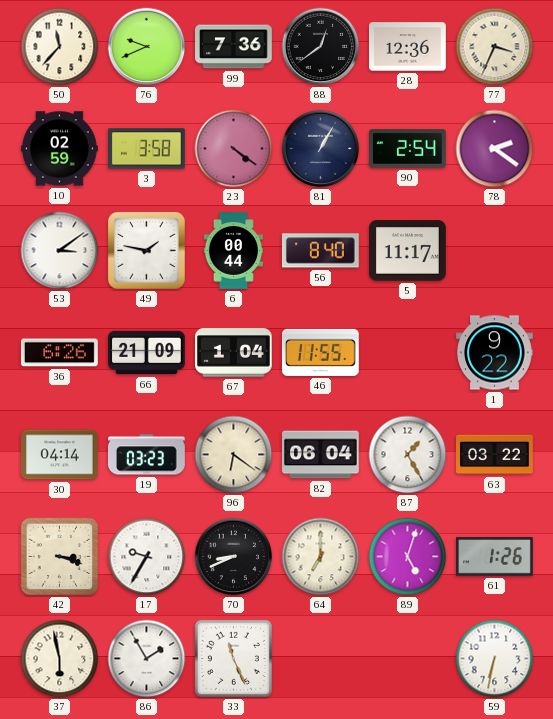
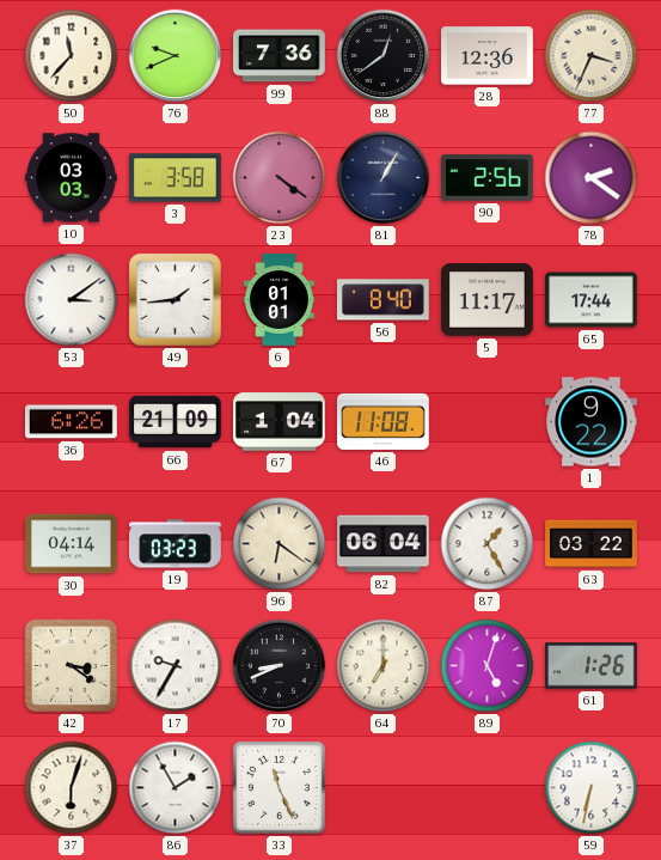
10: 02:59 -> 03:03
90: 2:54 -> 2:56
49: 1:47 -> 1:44
6: 00:44 -> 01:01
65: none -> 17:44
46: 11:55 -> 11:08
42: 3:18 -> 3:21
37: 5:58 -> 6:03
